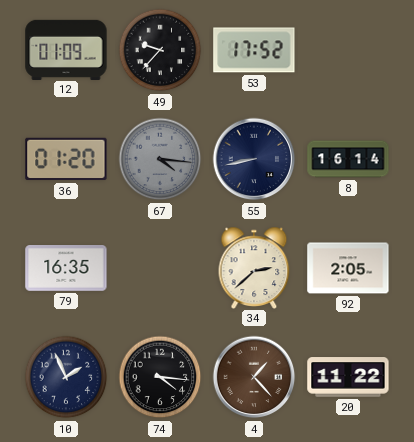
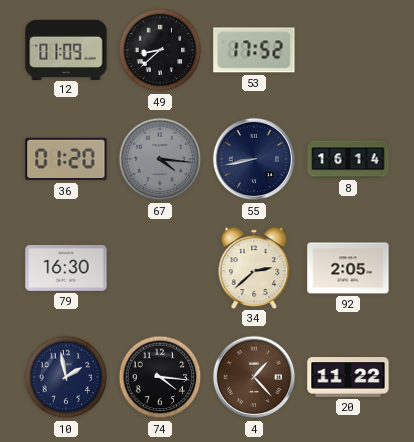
49: 9:37 -> 8:38
79: 16:35 -> 16:30
10: 1:56 -> 1:58
